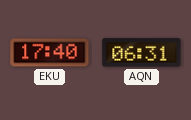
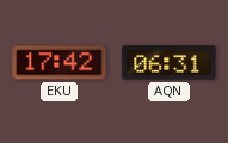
EKU: 17:40 -> 17:42
